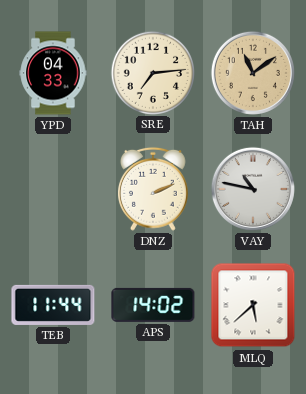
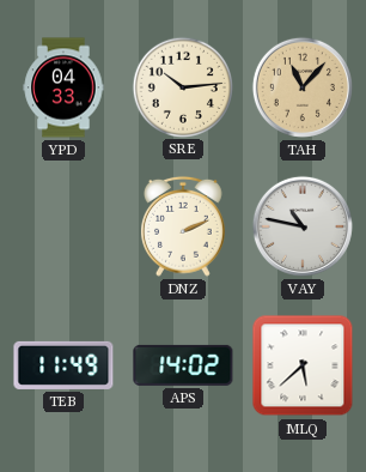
SRE: 7:14 -> 10:14
TAH: 11:09 -> 11:07
TEB: 11:44 -> 11:49
